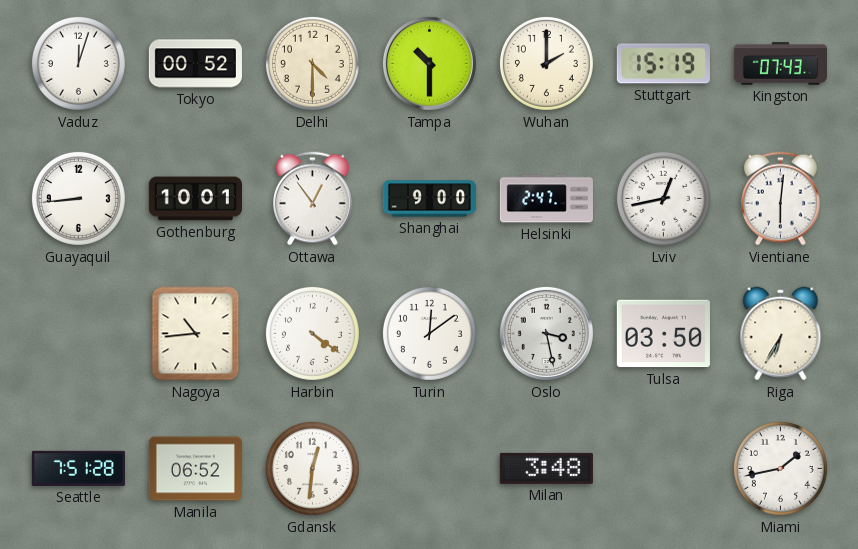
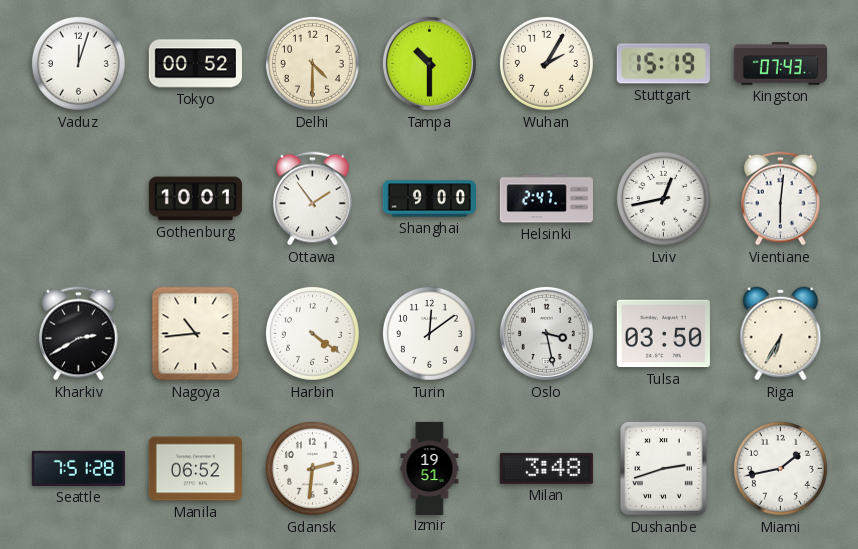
Wuhan: 2:00 -> 2:05
Guayaquil: 8:44 -> none
Ottawa: 12:54 -> 1:54
Kharkiv: none -> 2:40
Gdansk: 12:31 -> 2:31
Izmir: none -> 19:51
Dushanbe: none -> 2:42
